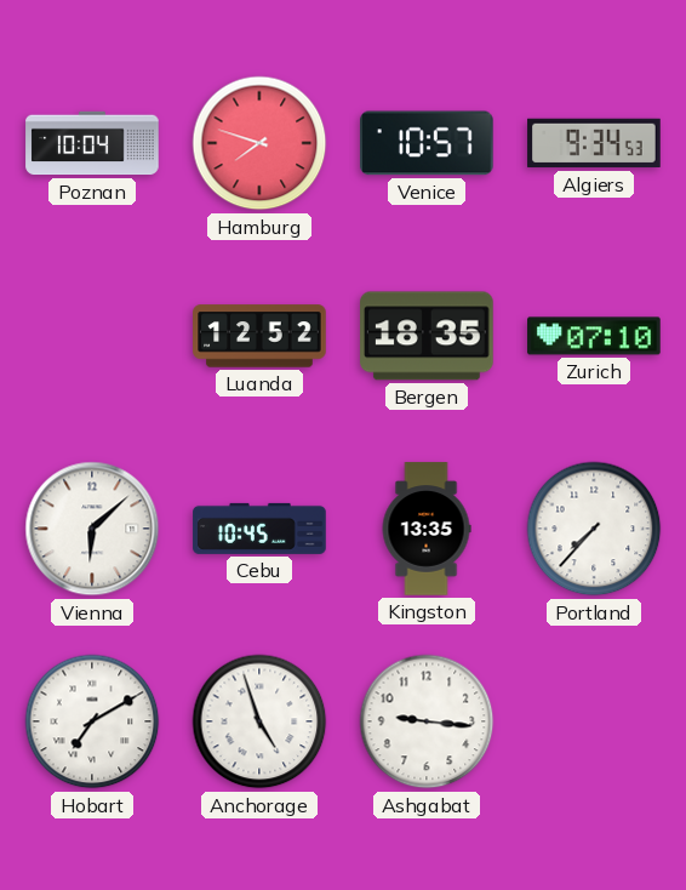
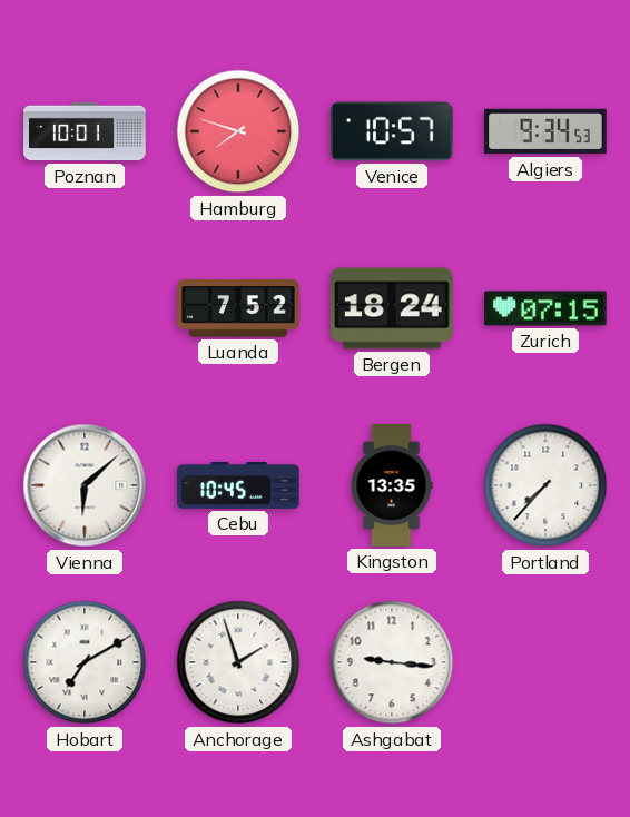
Poznan: 10:04 -> 10:01
Luanda: 12:52 -> 7:52
Bergen: 18:35 -> 18:24
Zurich: 07:10 -> 07:15
Anchorage: 4:57 -> 1:57
